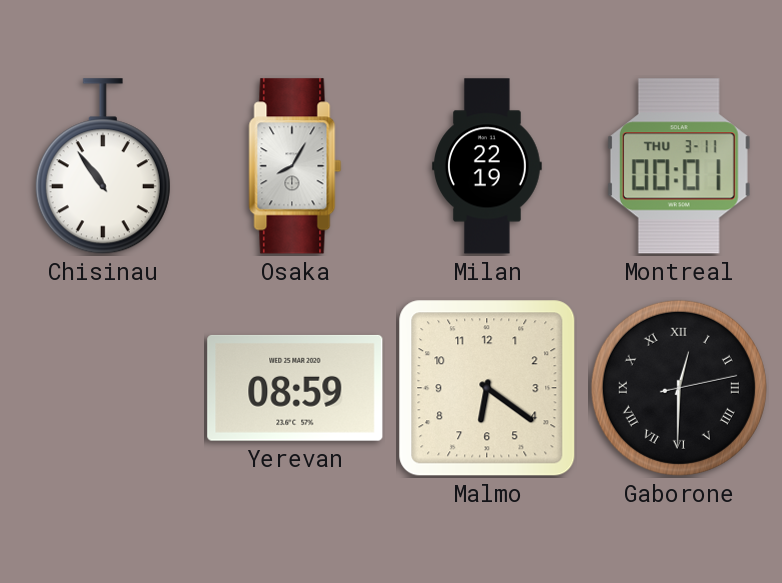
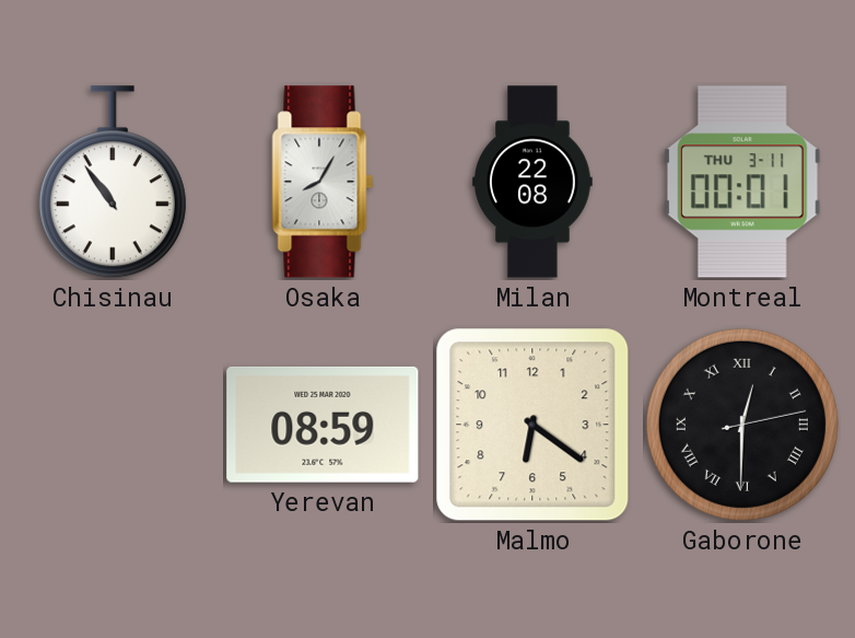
Milan: 22:19 -> 22:08
